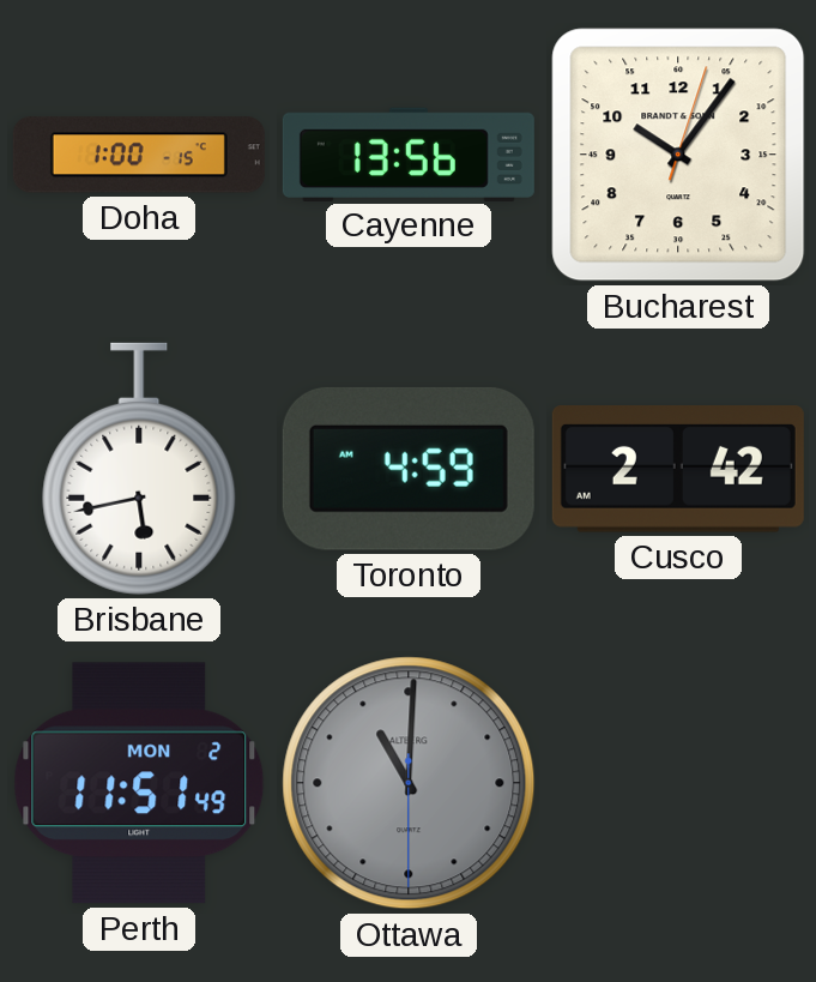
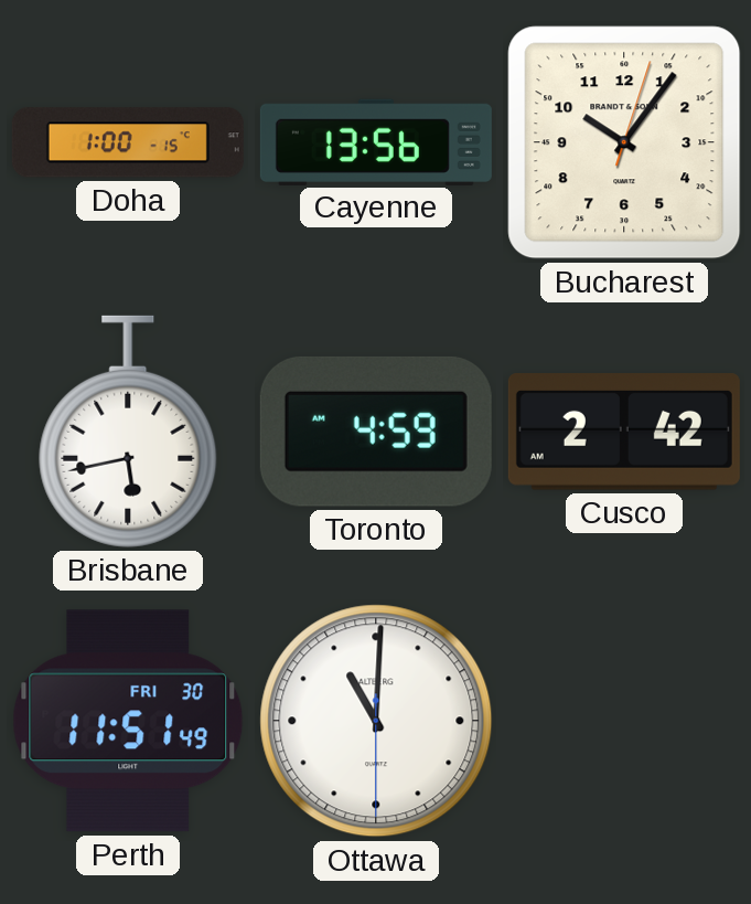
Perth date: MON 2 -> FRI 30
Ottawa dial: grey -> white
